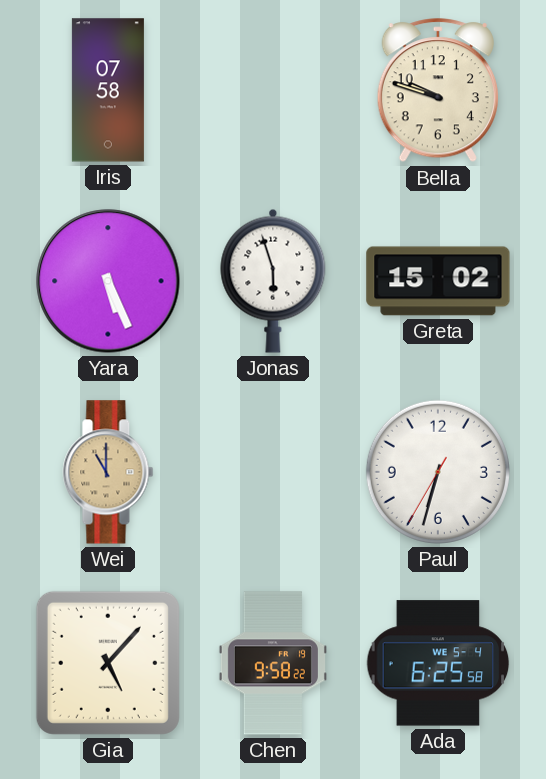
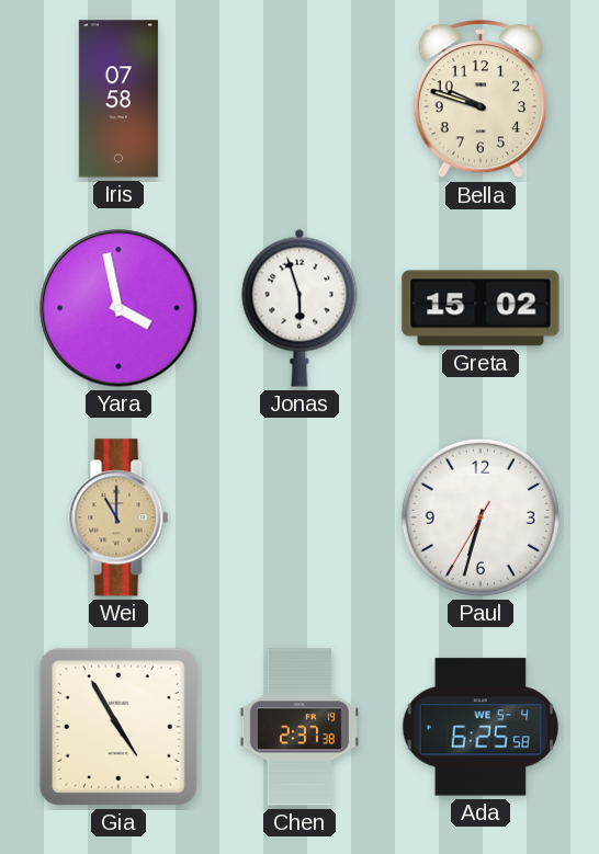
Yara: 5:26 -> 3:58
Gia: 5:07 -> 4:55
Chen: 9:58 -> 2:37
